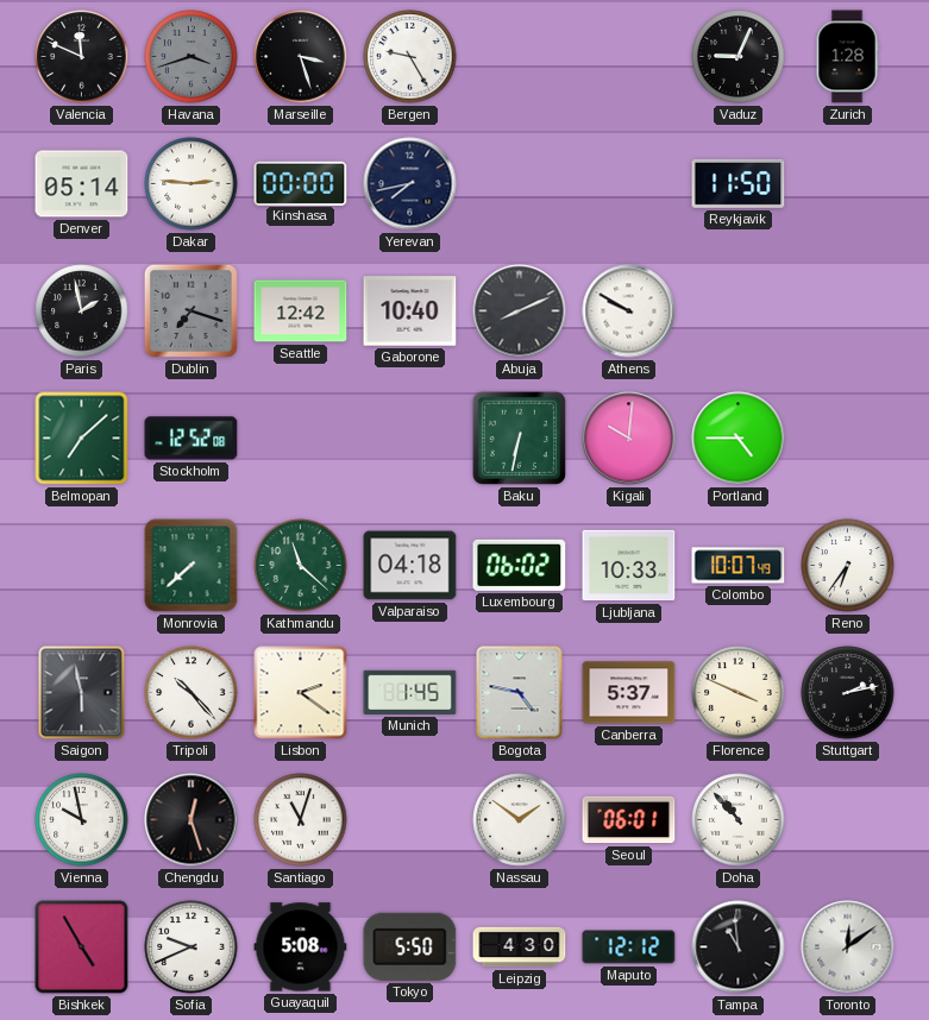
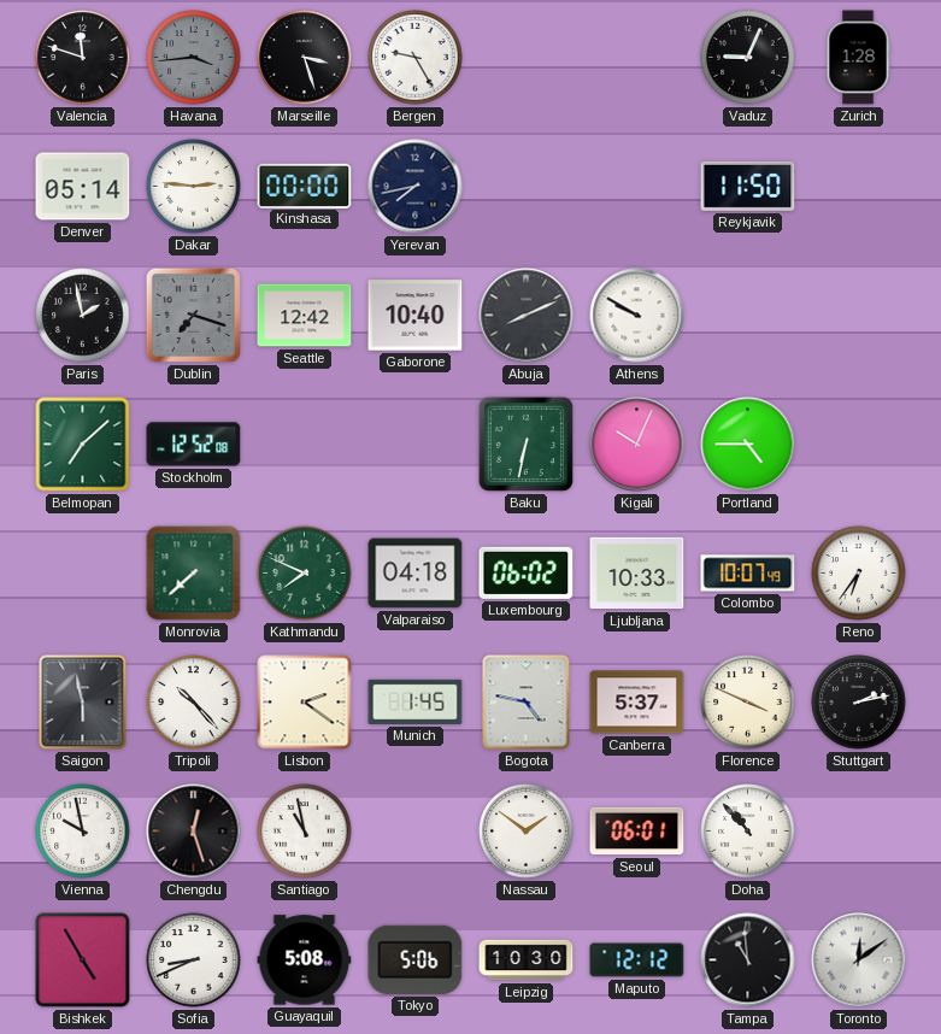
Valencia: 11:49 -> 11:48
Havana: 3:42 -> 3:44
Kigali: 10:01 -> 10:04
Kathmandu: 11:22 -> 7:49
Santiago: 11:03 -> 10:58
Sofia: 9:41 -> 8:41
Tokyo: 5:50 -> 5:06
Leipzig: 4:30 -> 10:30
